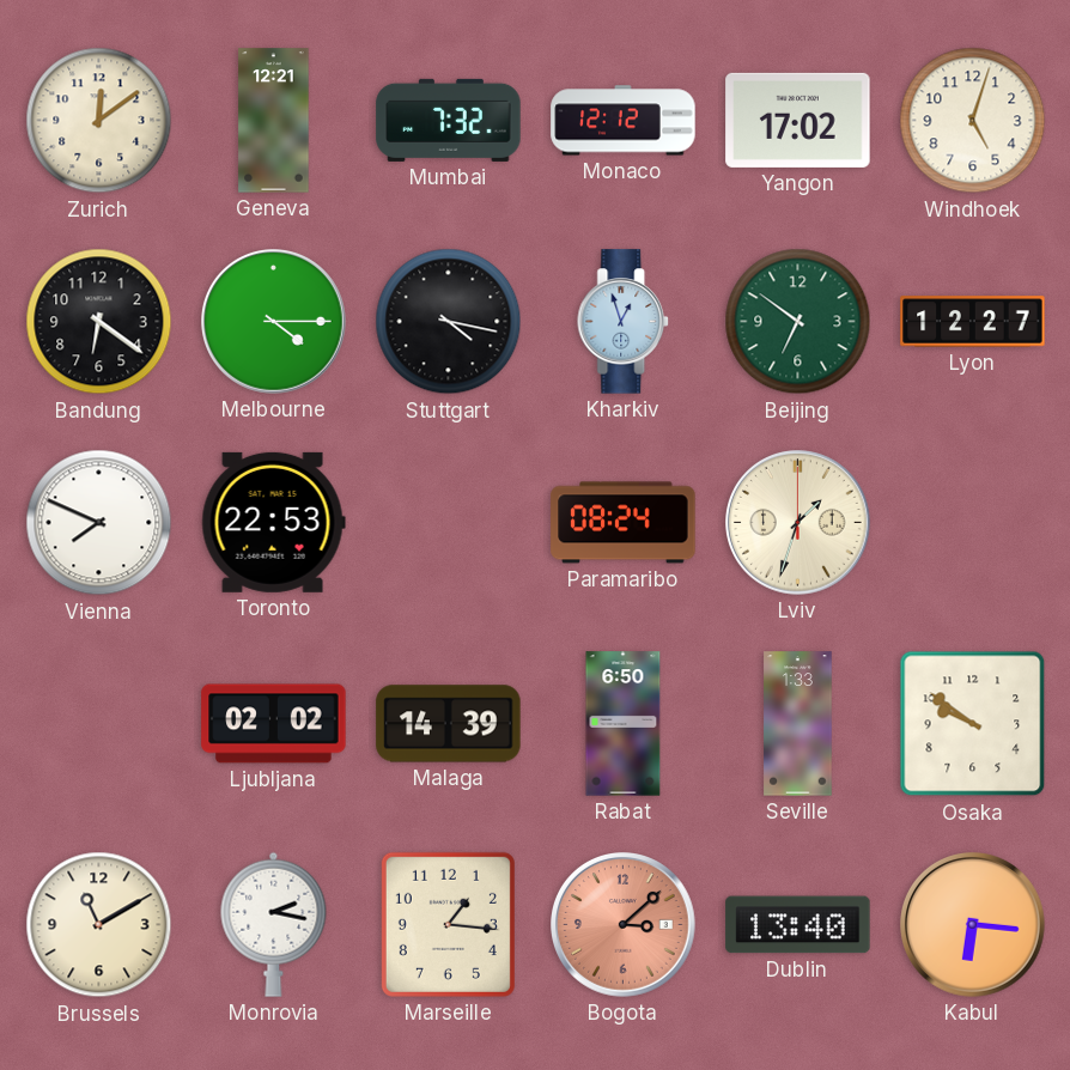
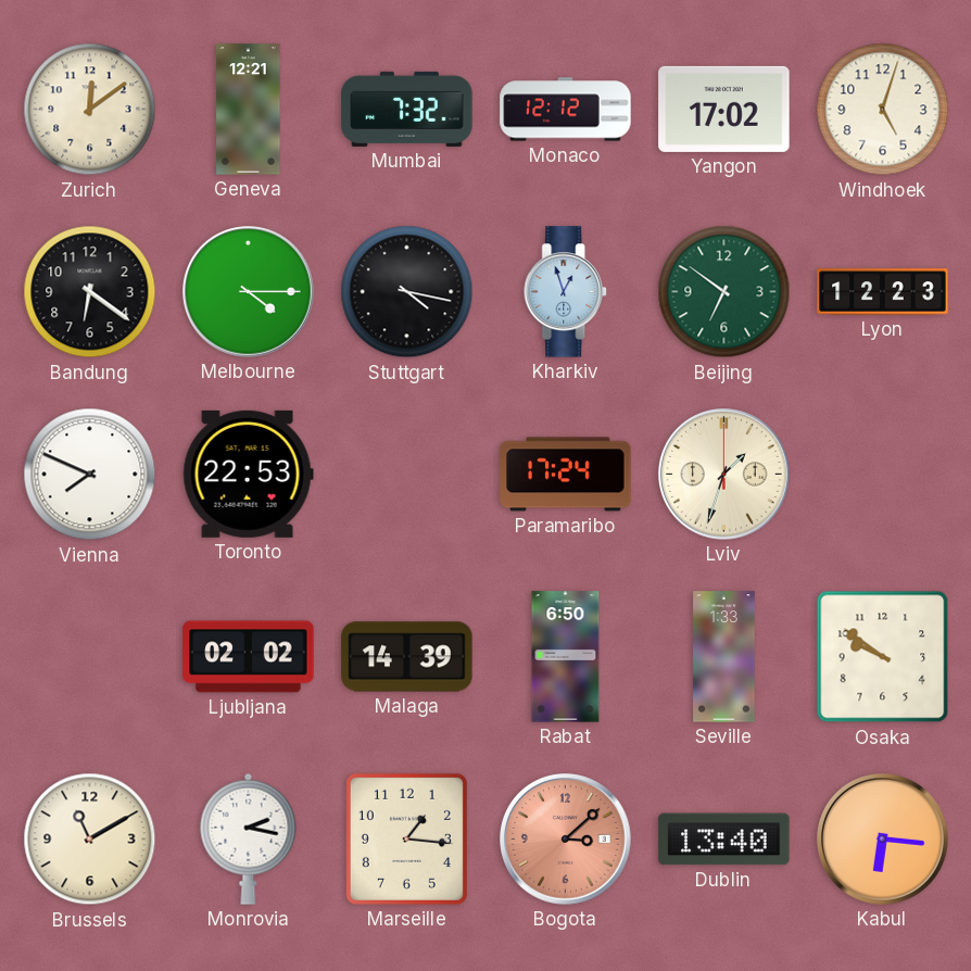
Lyon: 12:27 -> 12:23
Paramaribo: 08:24 -> 17:24
